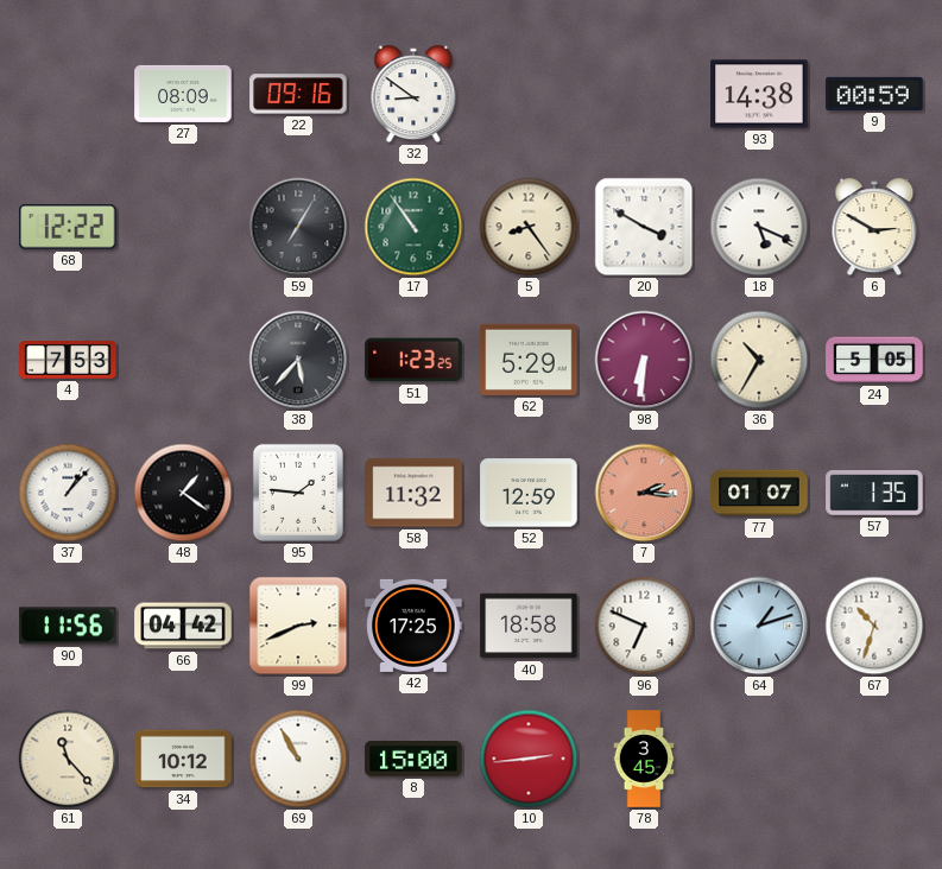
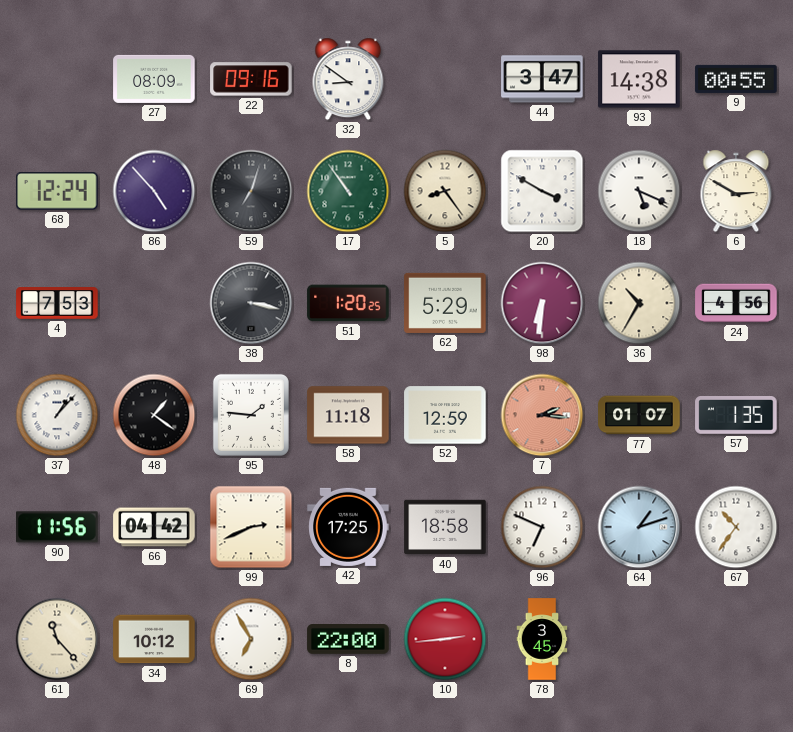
44: none -> 3:47
9: 00:59 -> 00:55
68: 12:22 -> 12:24
86: none -> 4:53
59: 7:05 -> 7:03
38: 5:37 -> 3:17
51: 1:23 -> 1:20
24: 5:05 -> 4:56
58: 11:32 -> 11:18
67: 10:33 -> 10:36
69: 10:55 -> 6:55
8: 15:00 -> 22:00
